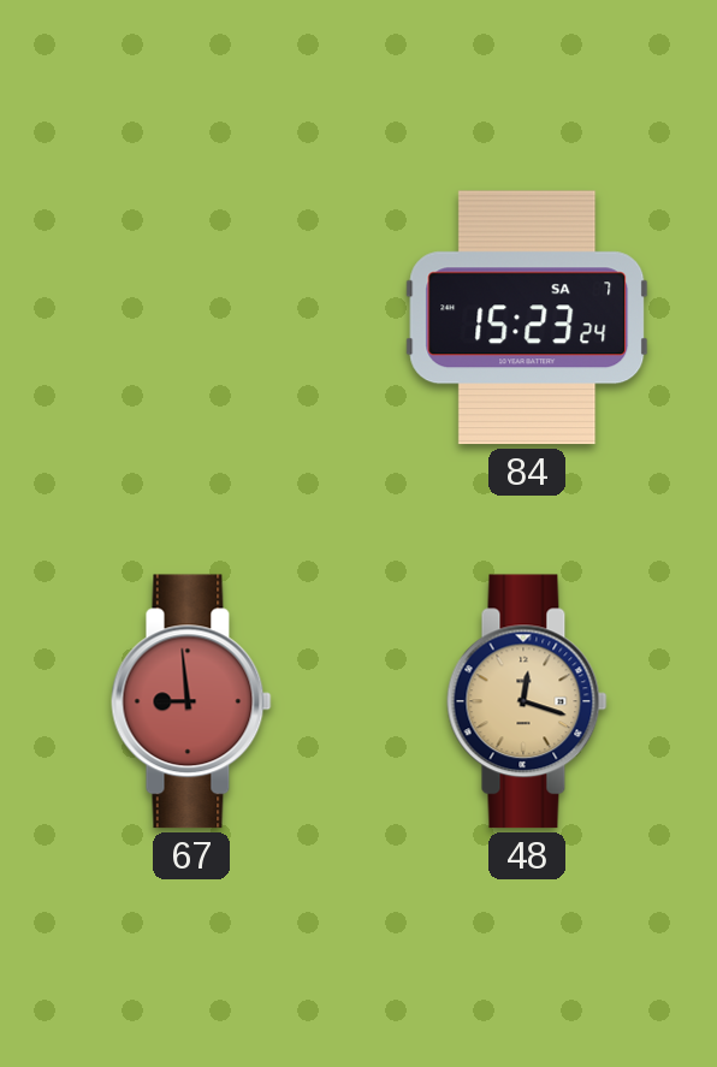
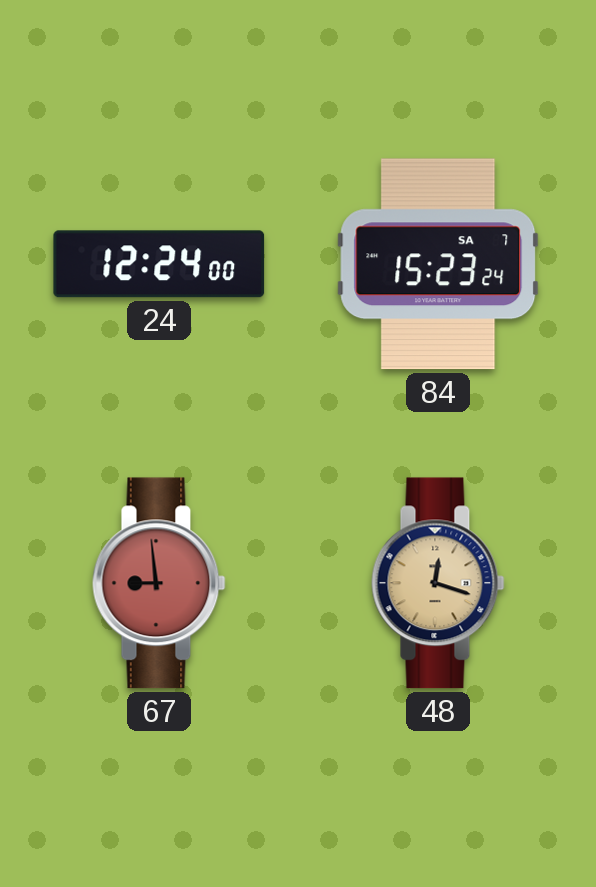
24: none -> 12:24
